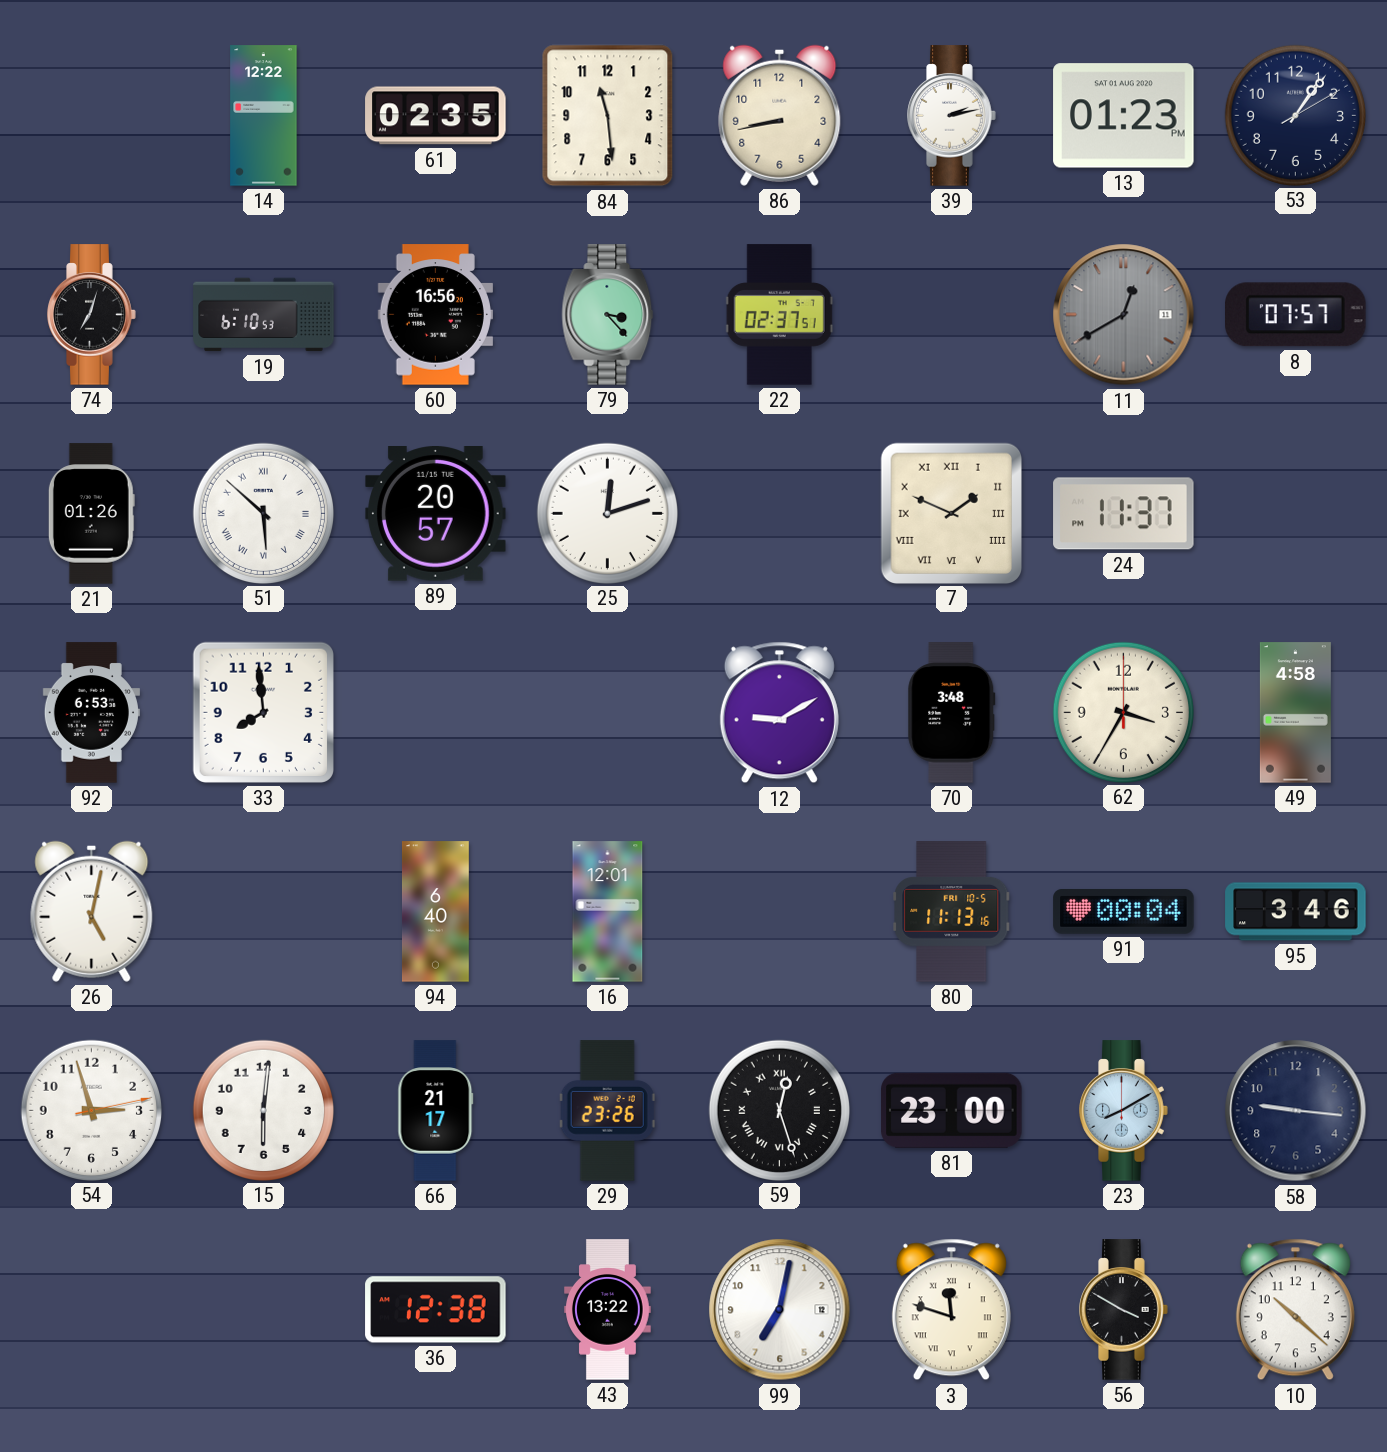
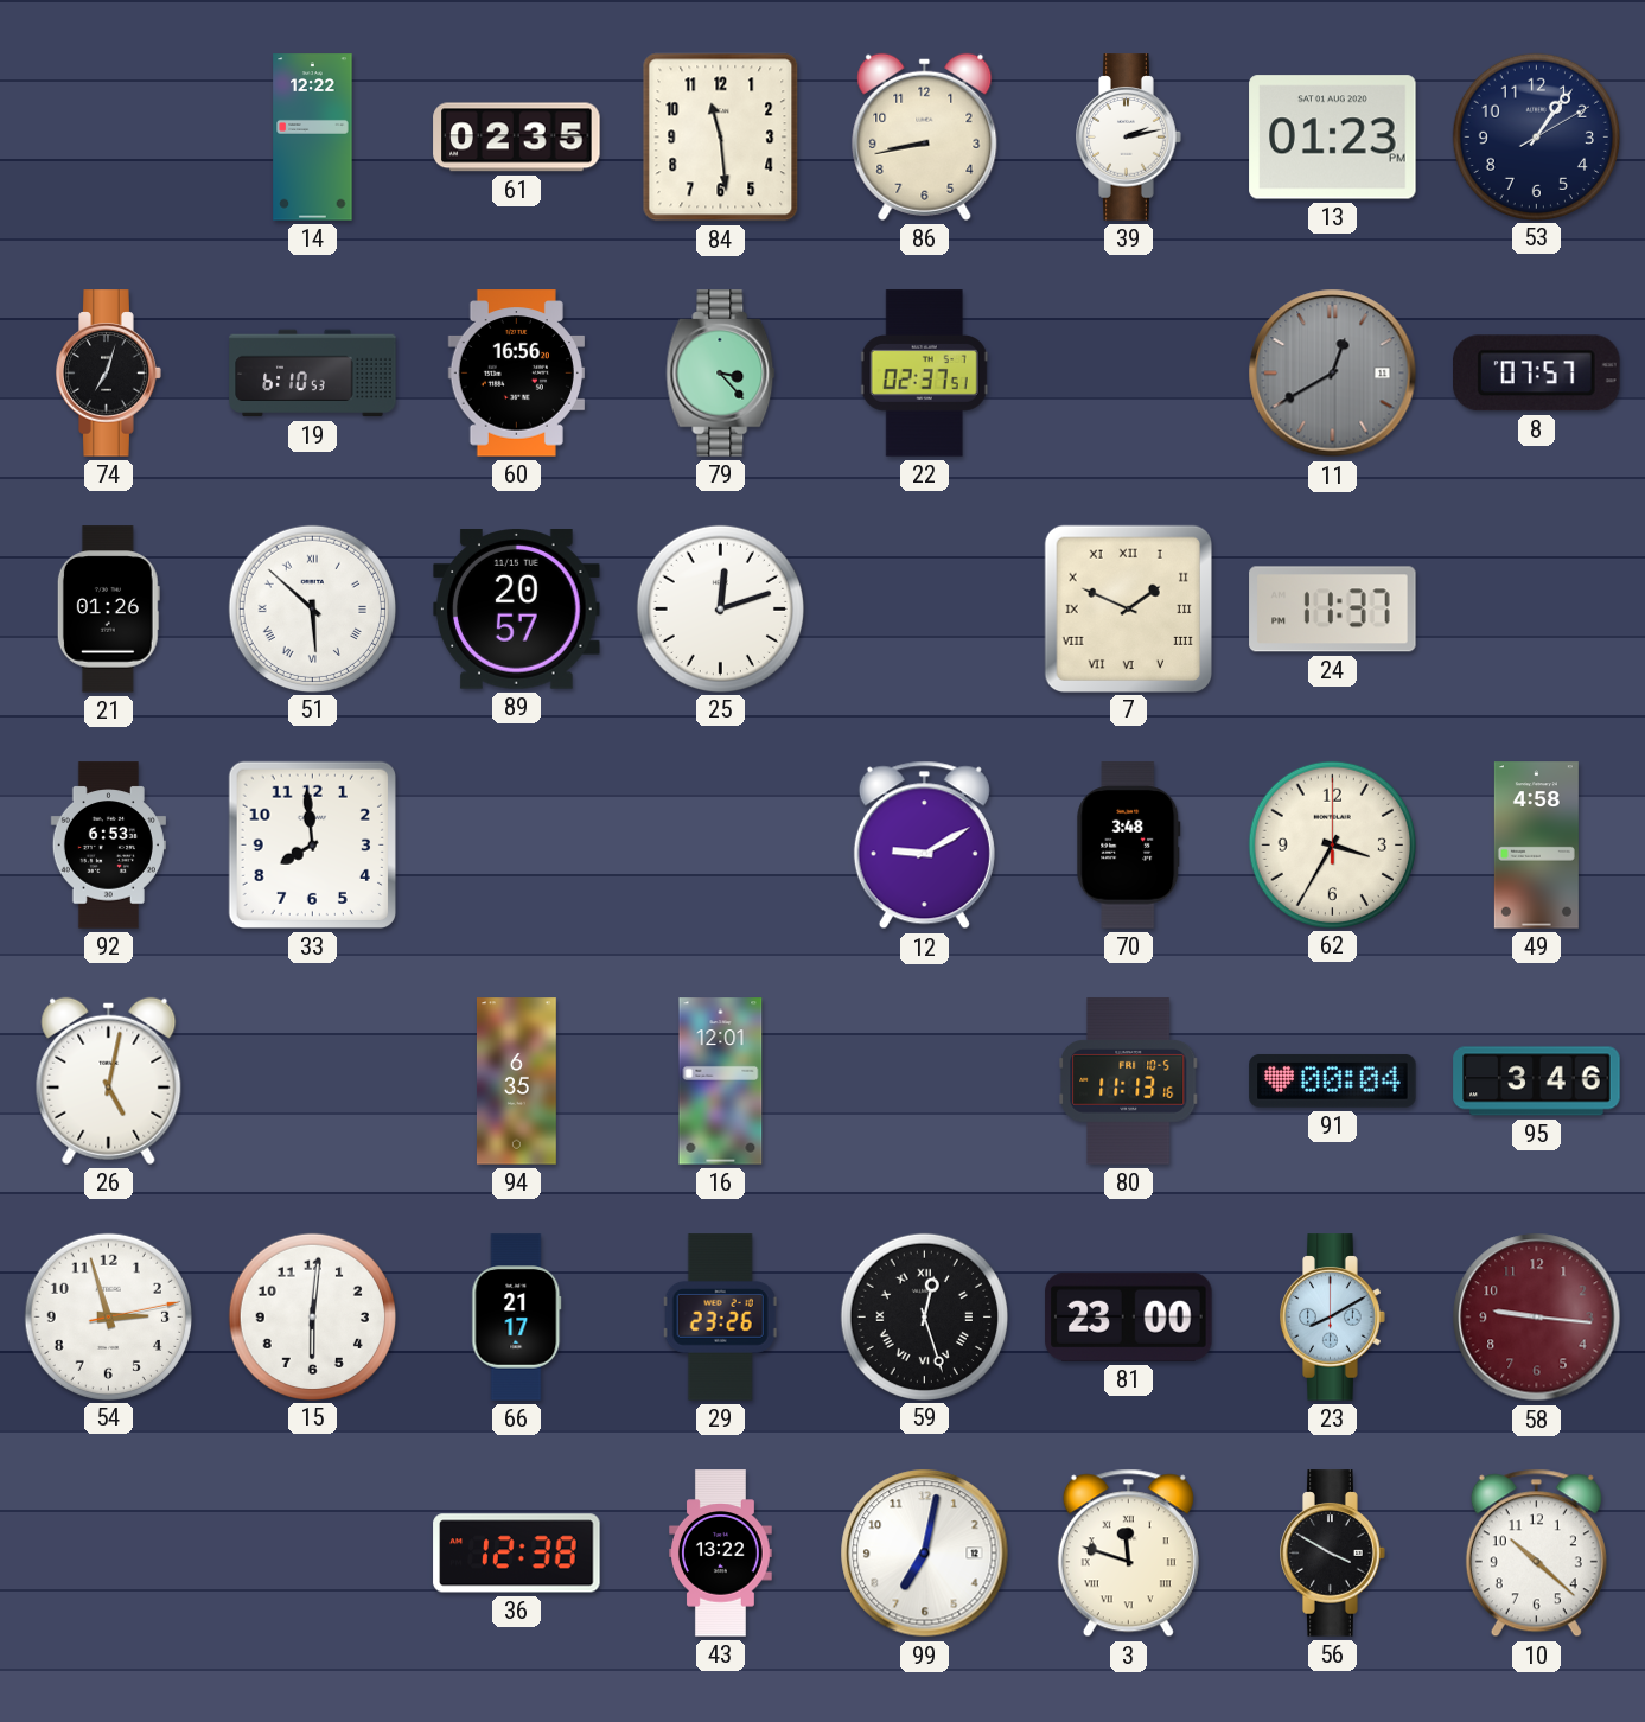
94: 6:40 -> 6:35
58 dial: navy -> burgundy
